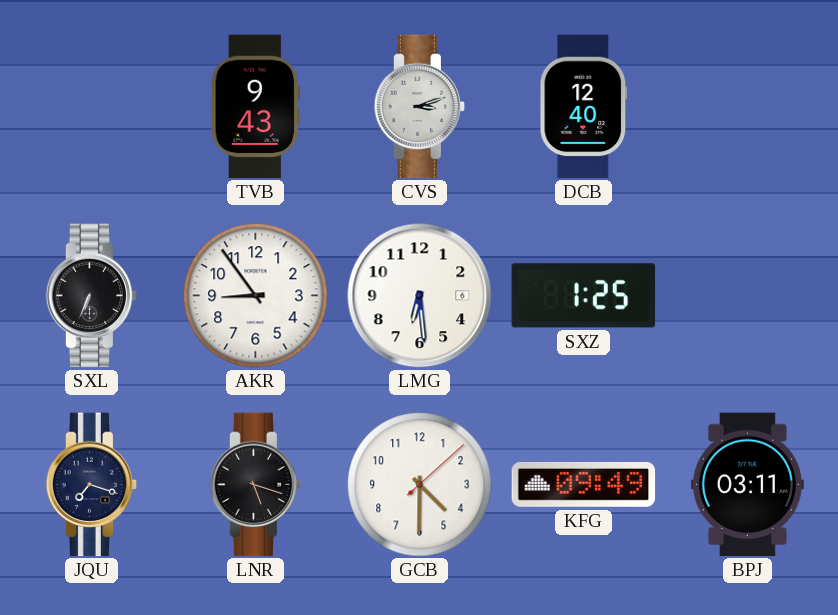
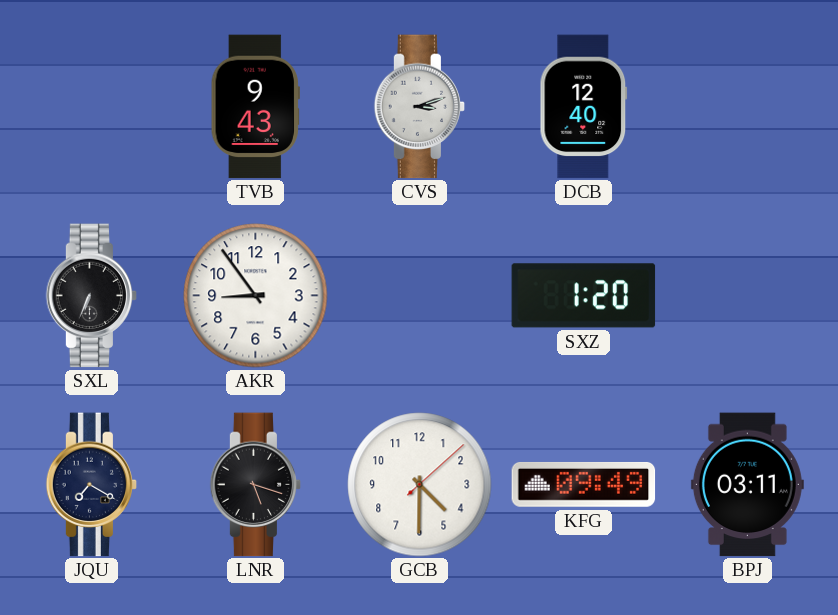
LMG: 6:29 -> none
SXZ: 1:25 -> 1:20
JQU: 7:18 -> 7:20
